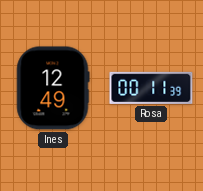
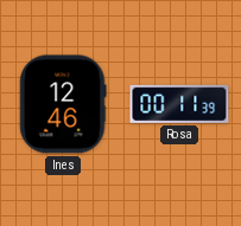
Ines: 12:49 -> 12:46
